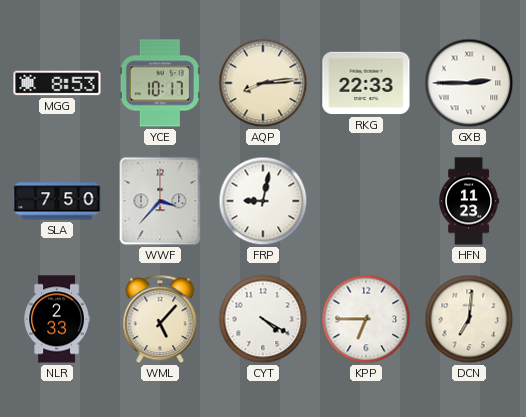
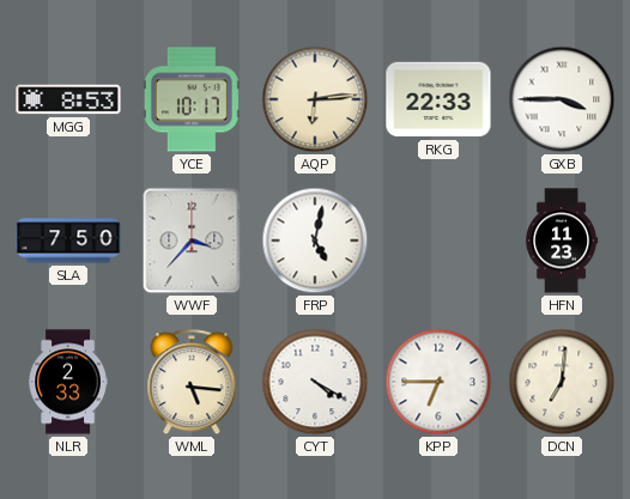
AQP: 8:14 -> 6:14
GXB: 2:45 -> 3:45
FRP: 9:02 -> 5:02
WML: 5:07 -> 5:16
